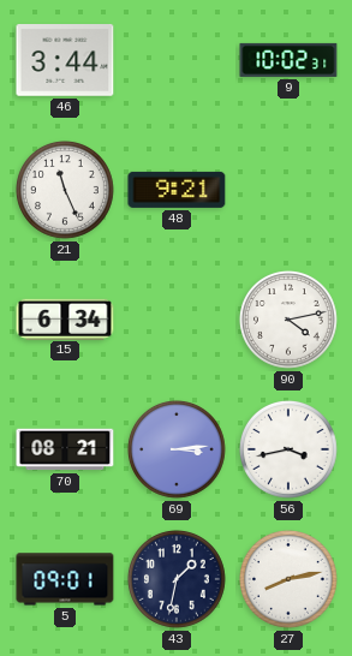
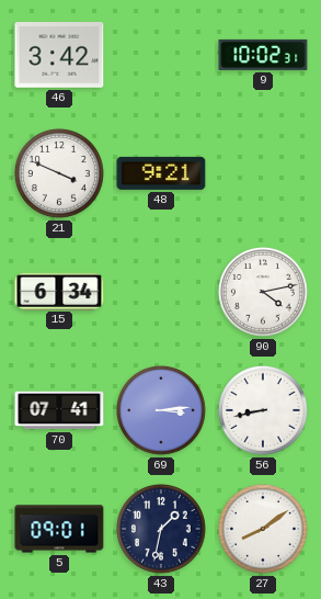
46: 3:44 -> 3:42
21: 11:26 -> 3:49
70: 08:21 -> 07:41
56: 3:43 -> 8:43
27: 8:13 -> 8:09
